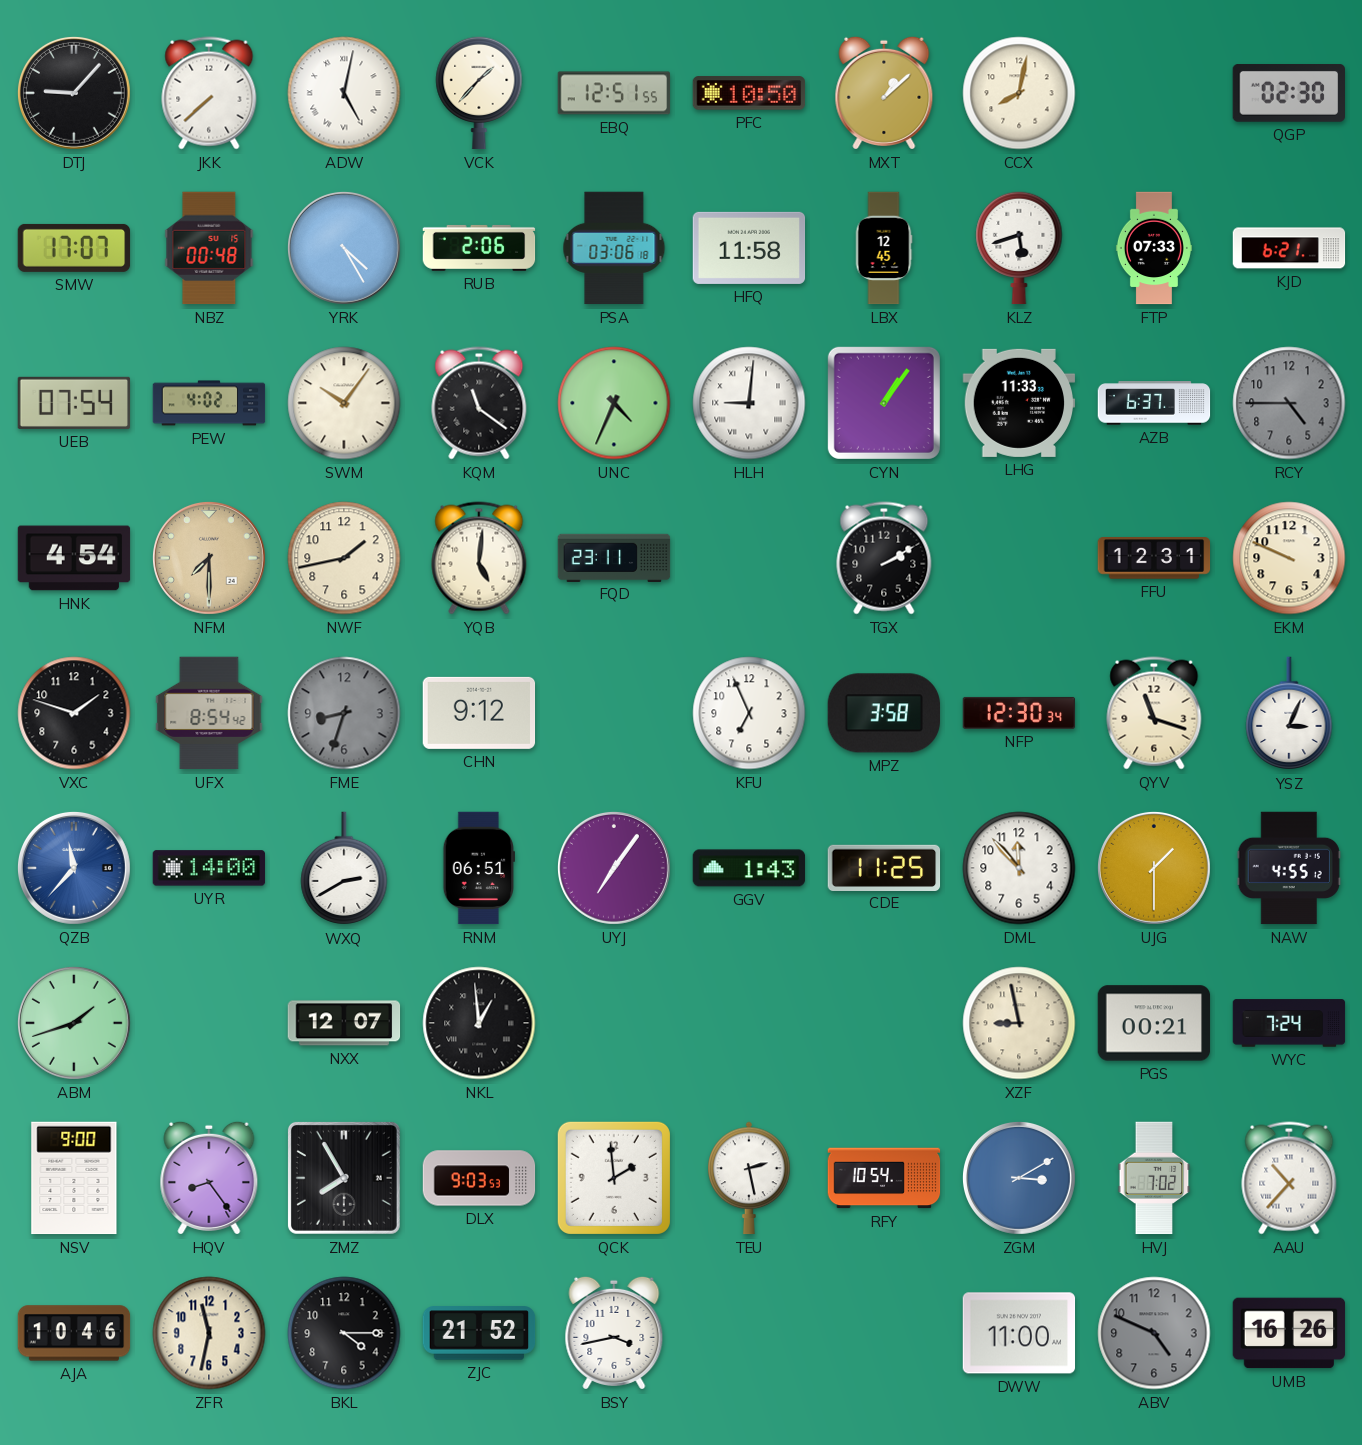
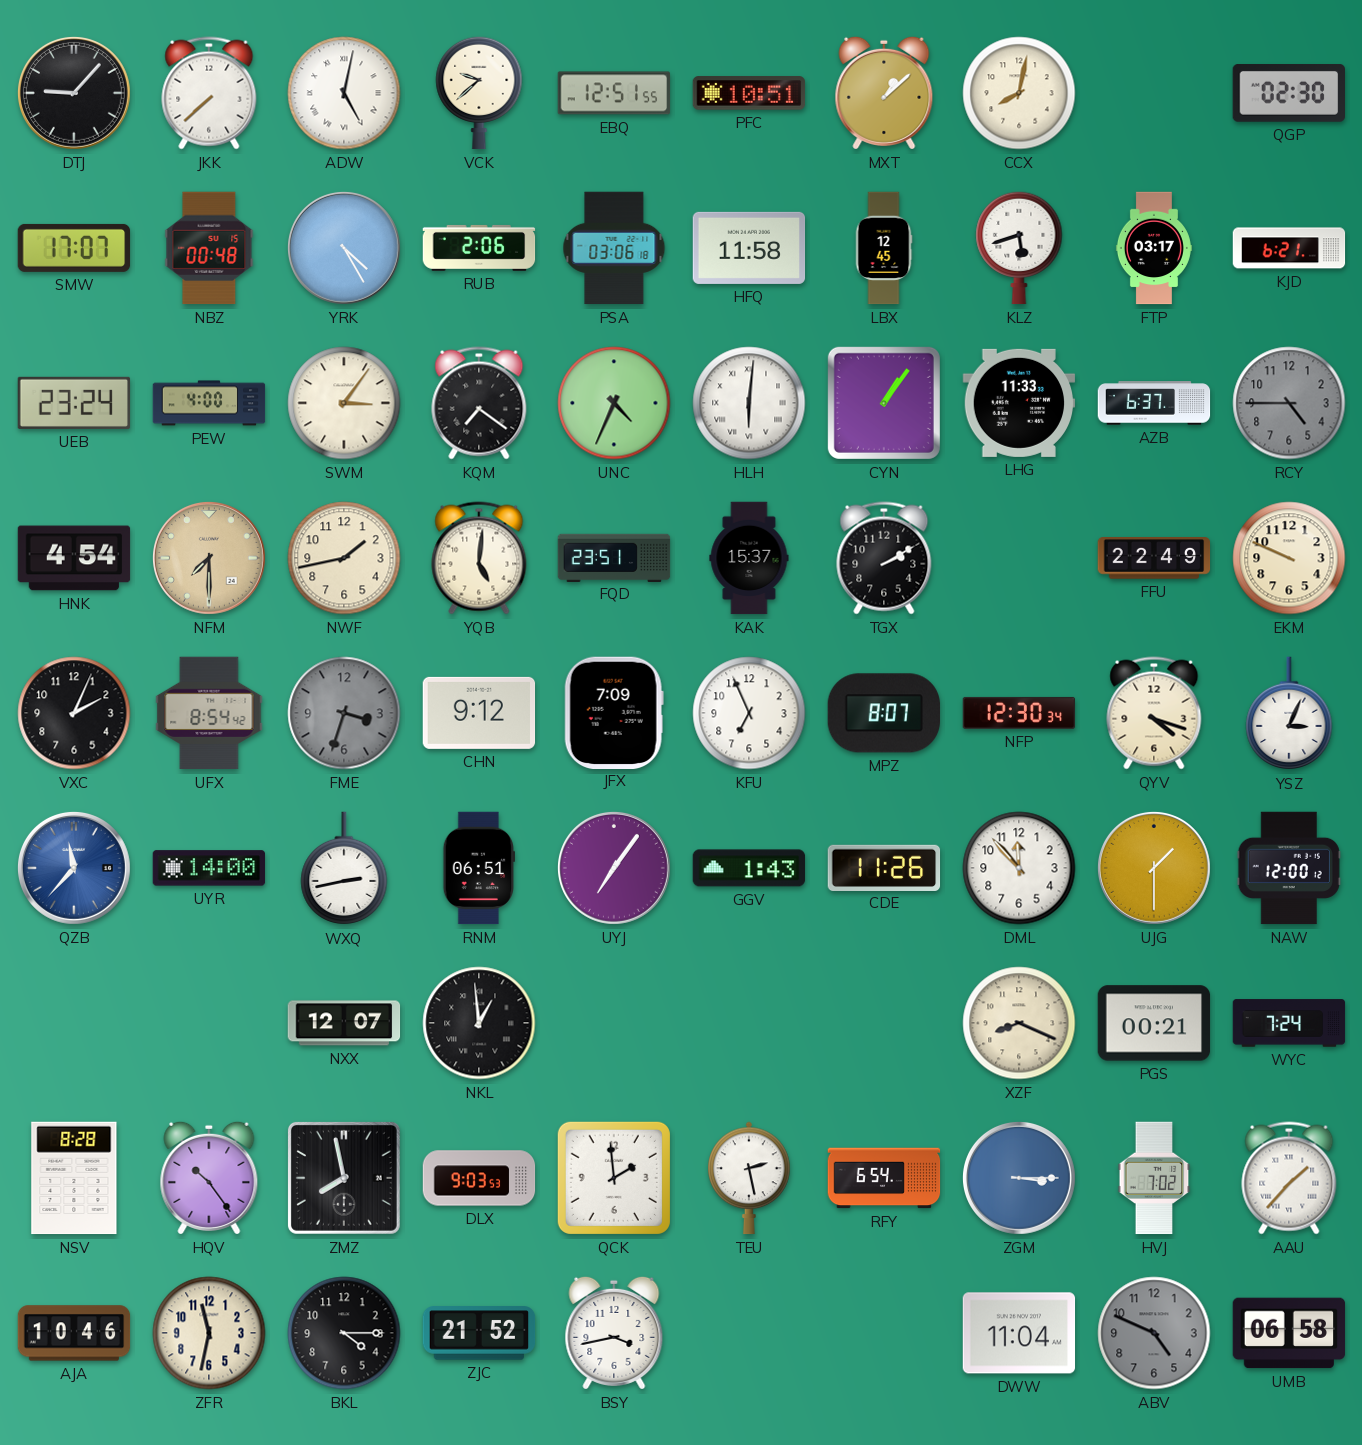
VCK: 1:37 -> 9:38
PFC: 10:50 -> 10:51
FTP: 07:33 -> 03:17
UEB: 07:54 -> 23:24
PEW: 4:02 -> 4:00
SWM: 10:06 -> 3:06
KQM: 11:21 -> 7:21
HLH: 9:01 -> 6:01
FQD: 23:11 -> 23:51
KAK: none -> 15:37
FFU: 12:31 -> 22:49
VXC: 1:48 -> 2:04
FME: 8:33 -> 3:33
JFX: none -> 7:09
MPZ: 3:58 -> 8:07
QYV: 11:18 -> 4:18
WXQ: 2:40 -> 2:43
CDE: 11:25 -> 11:26
NAW: 4:55 -> 12:00
ABM: 1:42 -> none
XZF: 8:58 -> 8:19
NSV: 9:00 -> 8:28
HQV: 8:24 -> 10:24
ZMZ: 7:55 -> 7:58
RFY: 10:54 -> 6:54
ZGM: 3:10 -> 3:15
AAU: 10:37 -> 1:37
DWW: 11:00 -> 11:04
UMB: 16:26 -> 06:58
